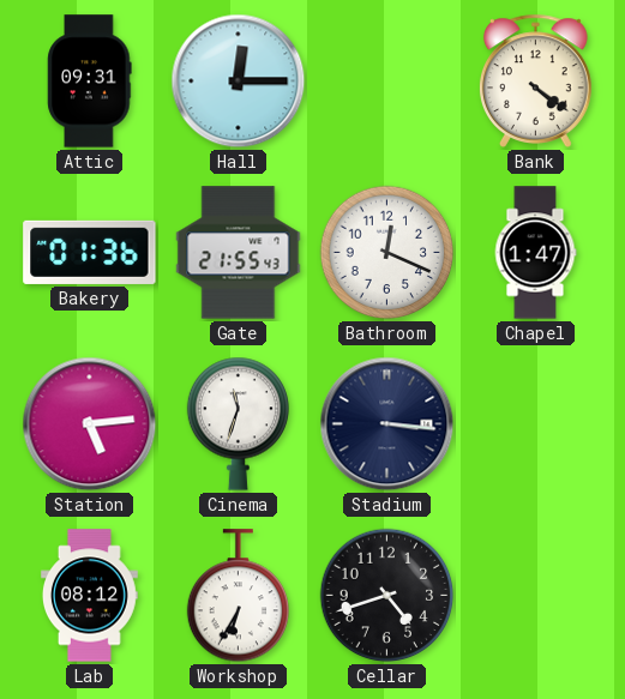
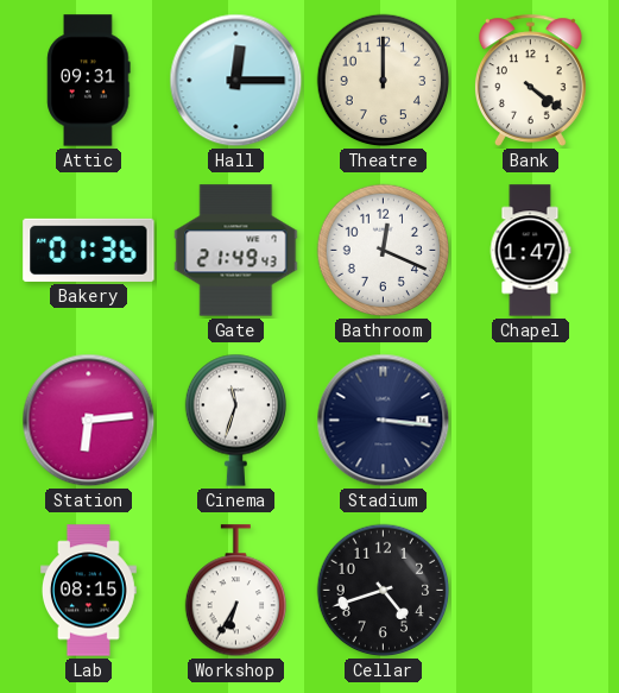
Theatre: none -> 12:00
Gate: 21:55 -> 21:49
Station: 5:14 -> 6:14
Lab: 08:12 -> 08:15
